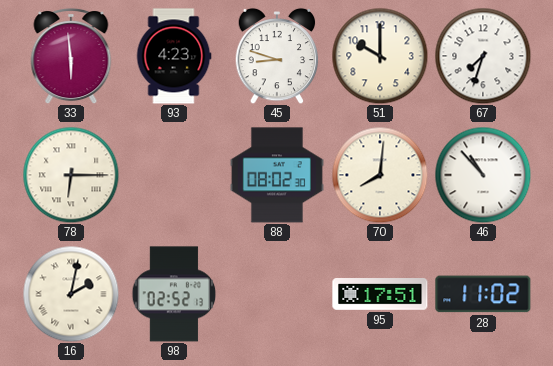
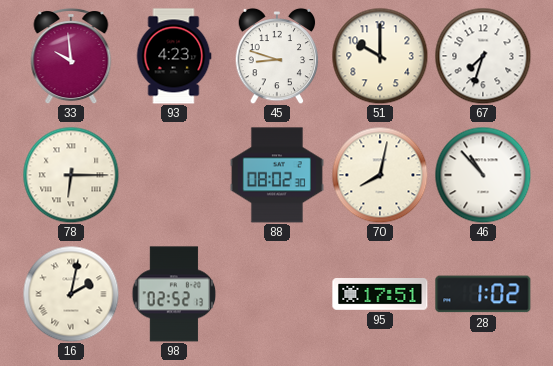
33: 5:59 -> 9:59
70: 8:01 -> 8:02
28: 11:02 -> 1:02
